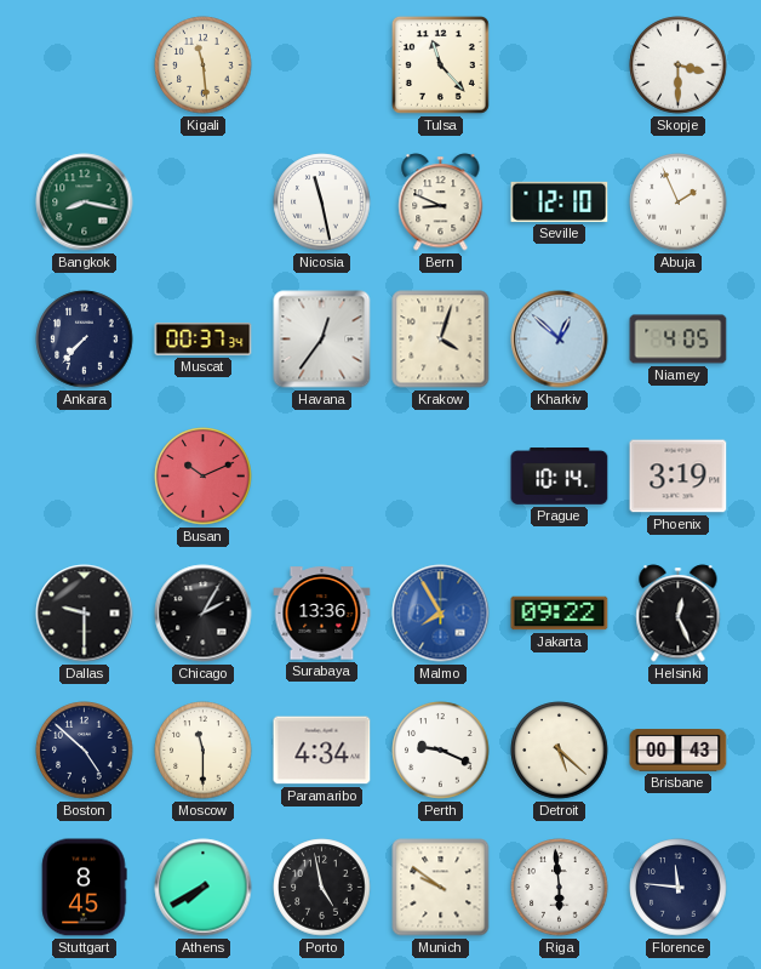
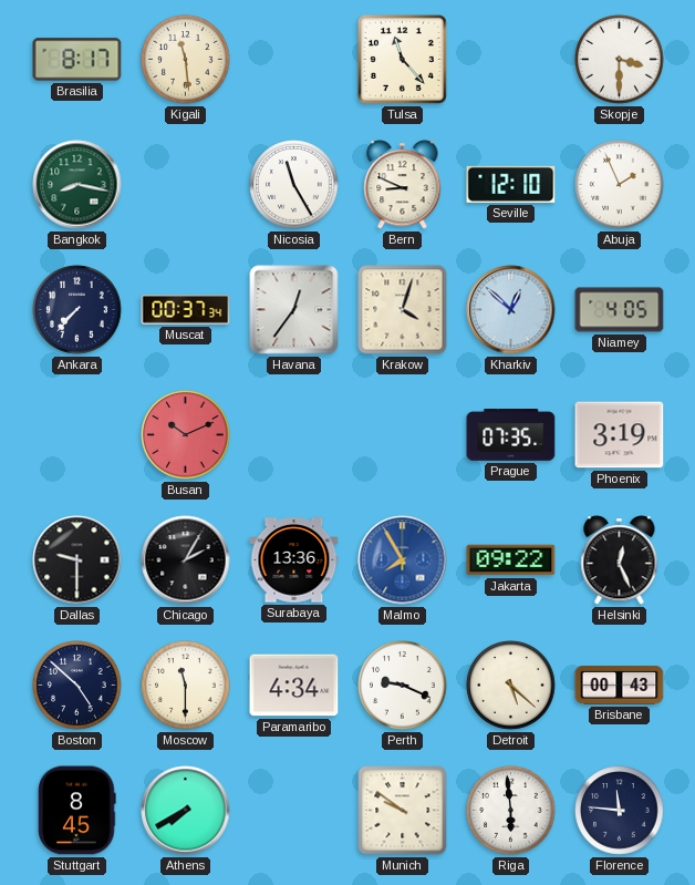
Brasilia: none -> 8:17
Nicosia: 11:28 -> 11:25
Prague: 10:14 -> 07:35
Porto: 4:58 -> none
